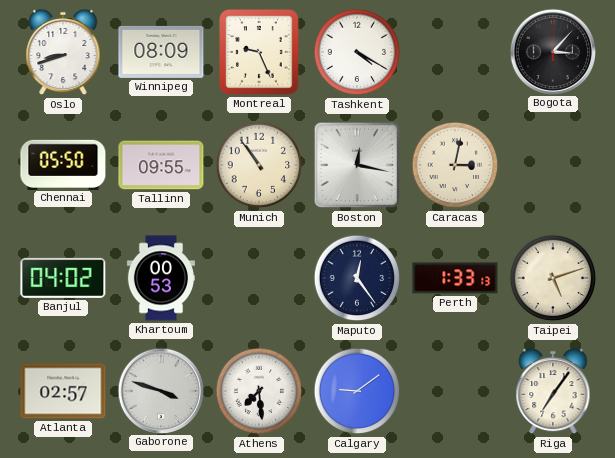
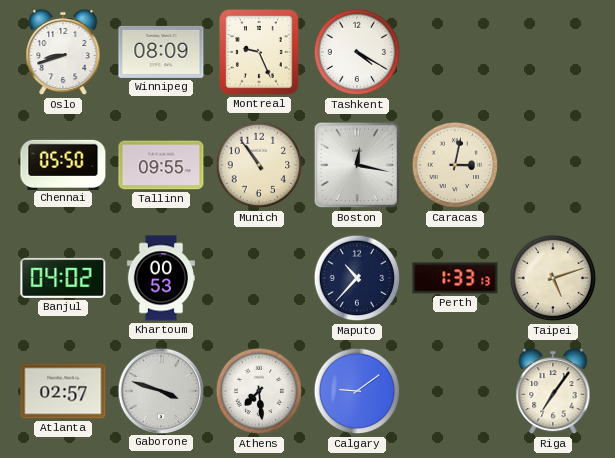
Bogota: 3:07 -> none
Maputo: 12:24 -> 10:37
